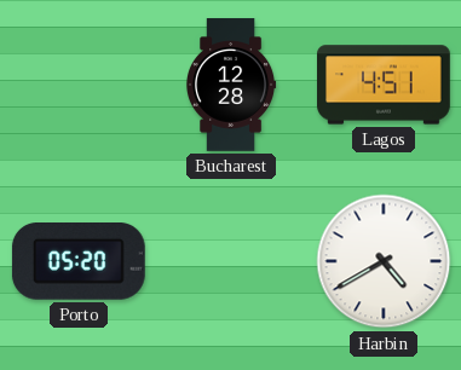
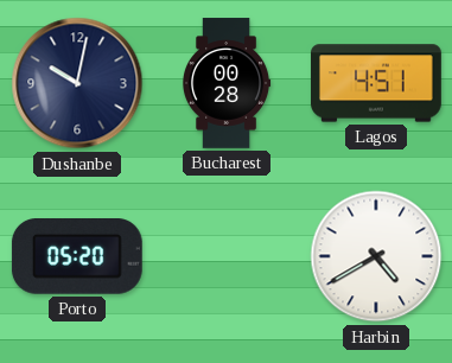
Dushanbe: none -> 10:02
Bucharest: 12:28 -> 00:28
